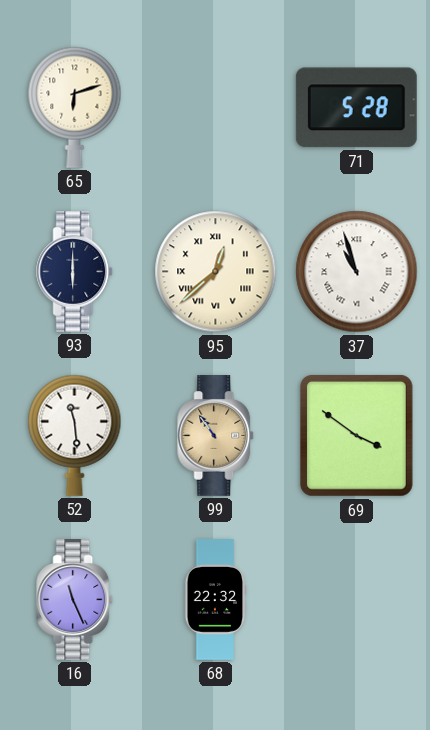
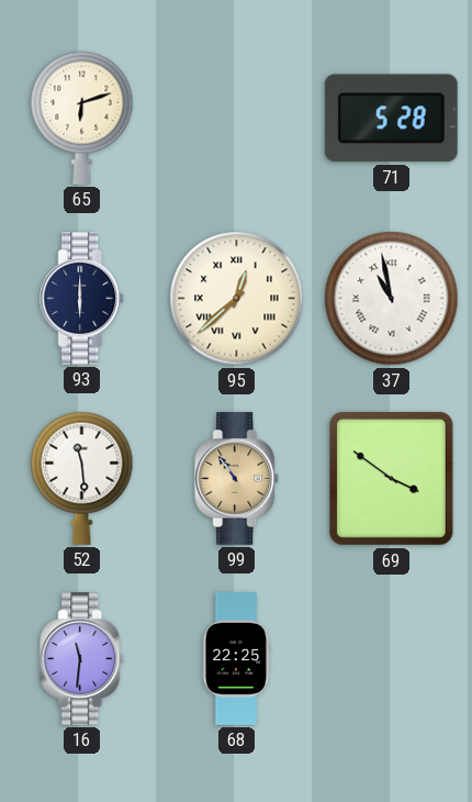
37: 10:57 -> 10:58
16: 11:26 -> 11:31
68: 22:32 -> 22:25
